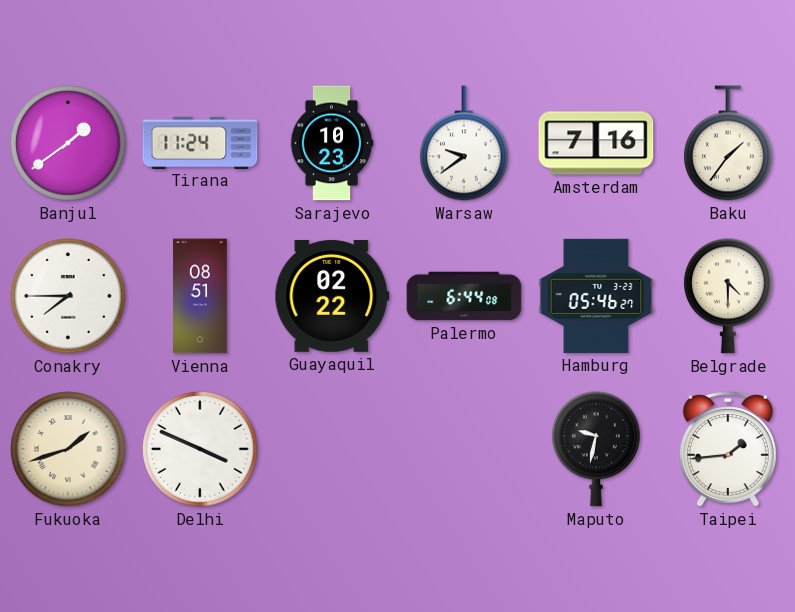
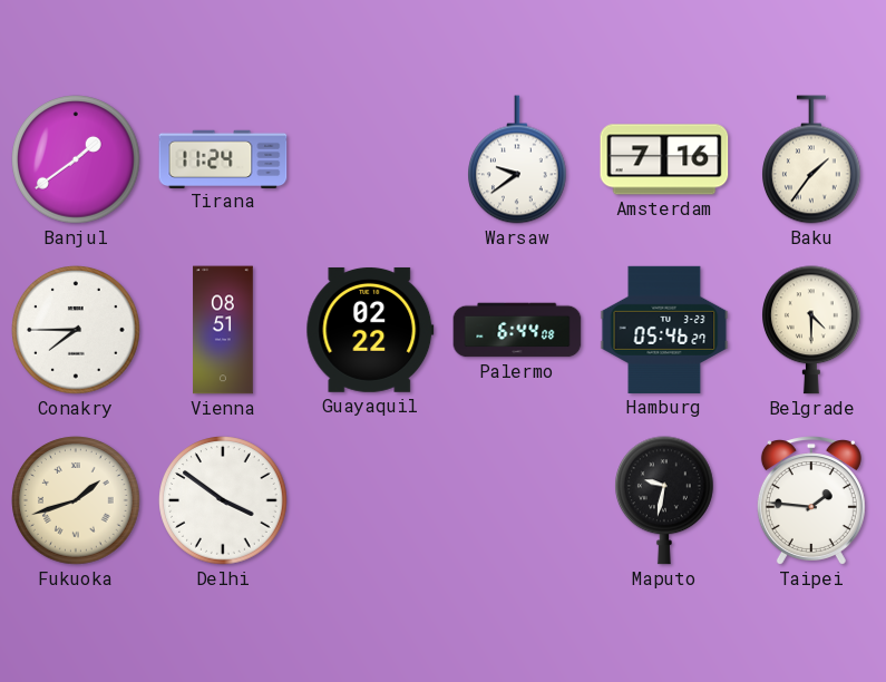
Sarajevo: 10:23 -> none
Delhi: 3:49 -> 3:51
Taipei: 1:44 -> 1:46
